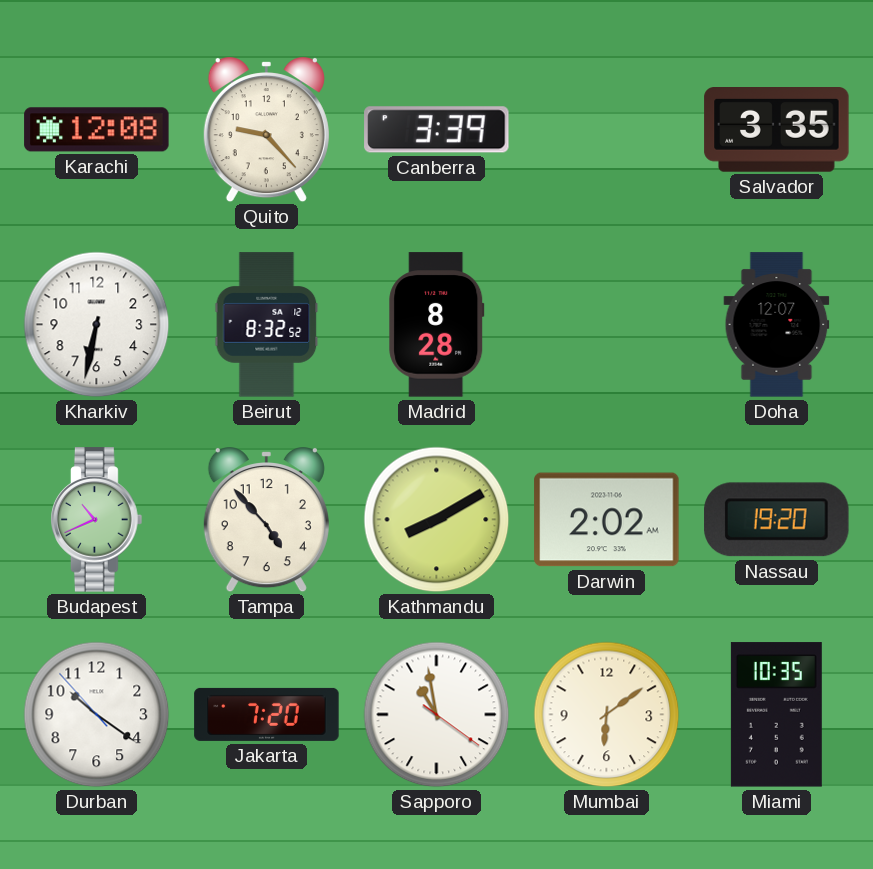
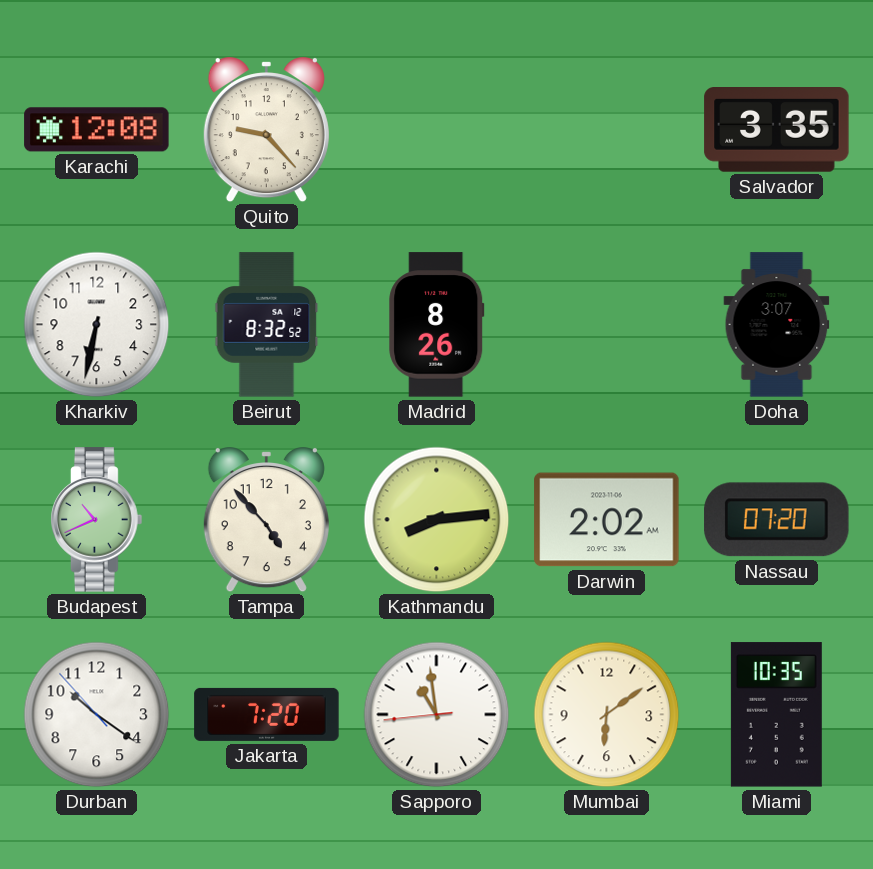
Canberra: 3:39 -> none
Madrid: 8:28 -> 8:26
Doha: 12:07 -> 3:07
Kathmandu: 8:10 -> 8:14
Nassau: 19:20 -> 07:20
Sapporo: 10:58:21 -> 10:58:44
